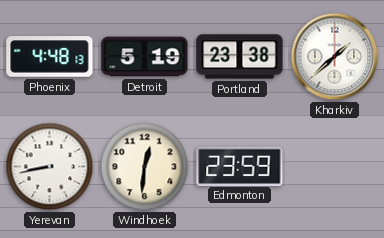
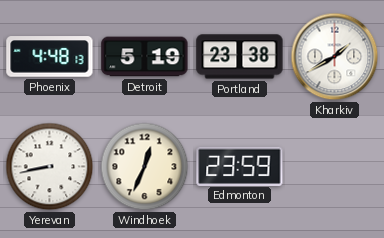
Kharkiv: 1:38 -> 1:40
Windhoek: 12:31 -> 12:34
